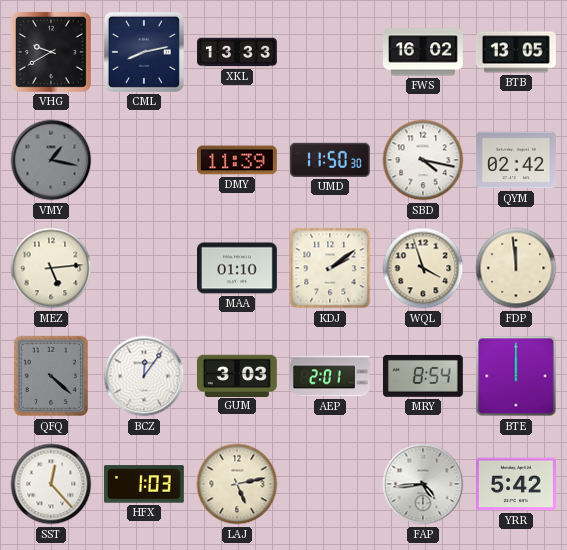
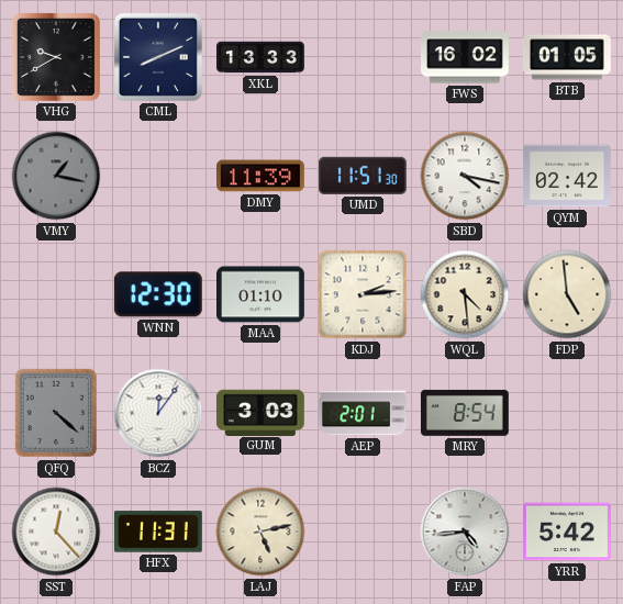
CML: 8:13 -> 8:11
BTB: 13:05 -> 01:05
UMD: 11:50 -> 11:51
MEZ: 5:14 -> none
WNN: none -> 12:30
KDJ: 2:09 -> 2:14
WQL: 3:57 -> 4:29
FDP: 11:59 -> 4:59
BTE: 12:00 -> none
HFX: 1:03 -> 11:31
